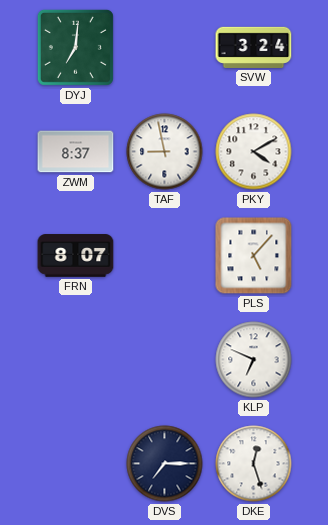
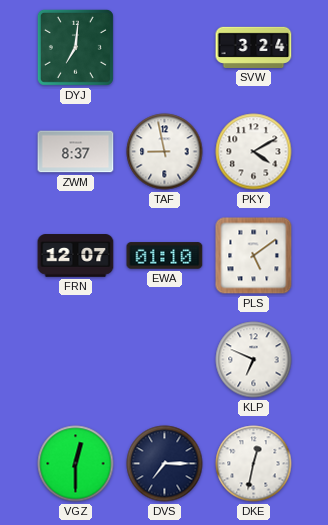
FRN: 8:07 -> 12:07
EWA: none -> 01:10
PLS: 5:07 -> 5:09
VGZ: none -> 12:30
DKE: 12:27 -> 12:32
